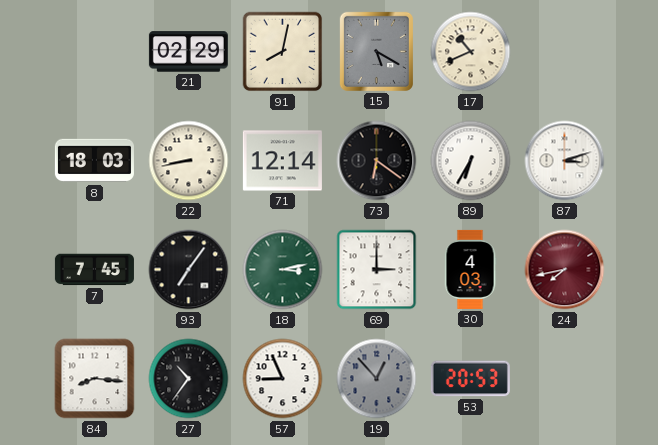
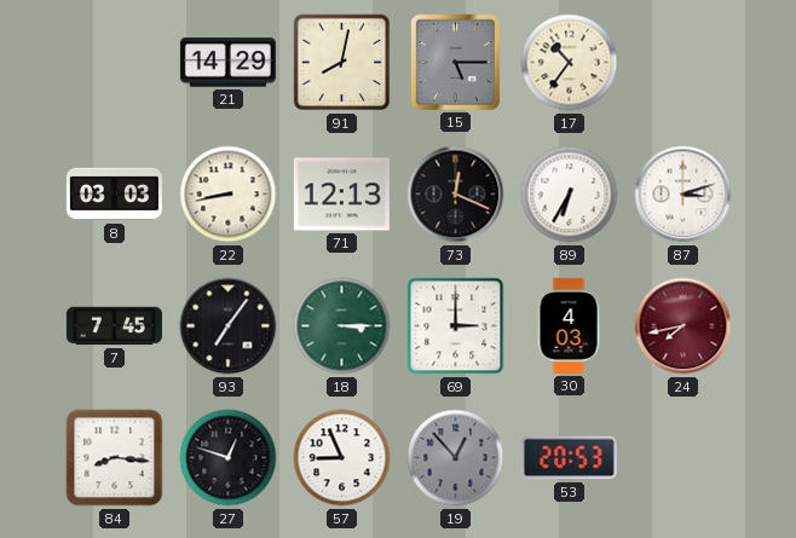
21: 02:29 -> 14:29
15: 5:20 -> 5:15
17: 10:41 -> 10:36
8: 18:03 -> 03:03
71: 12:14 -> 12:13
73: 6:21 -> 12:19
18: 3:13 -> 3:15
27: 10:36 -> 12:48
